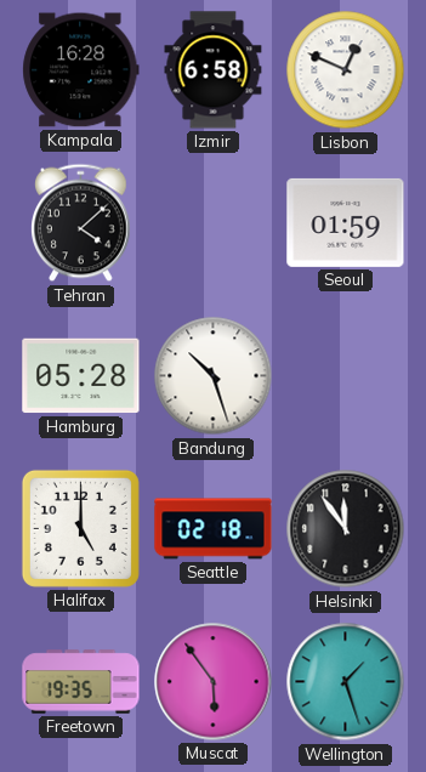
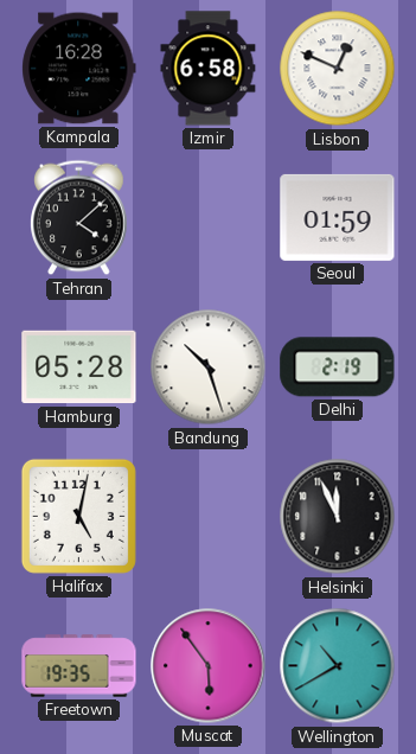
Delhi: none -> 2:19
Halifax: 5:00 -> 5:02
Seattle: 02:18 -> none
Helsinki: 11:54 -> 11:56
Wellington: 1:27 -> 10:40
